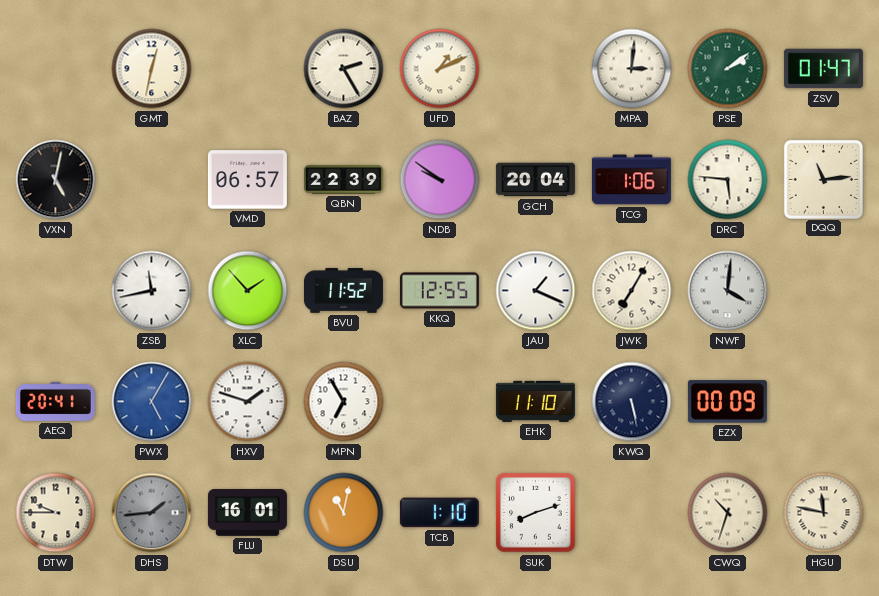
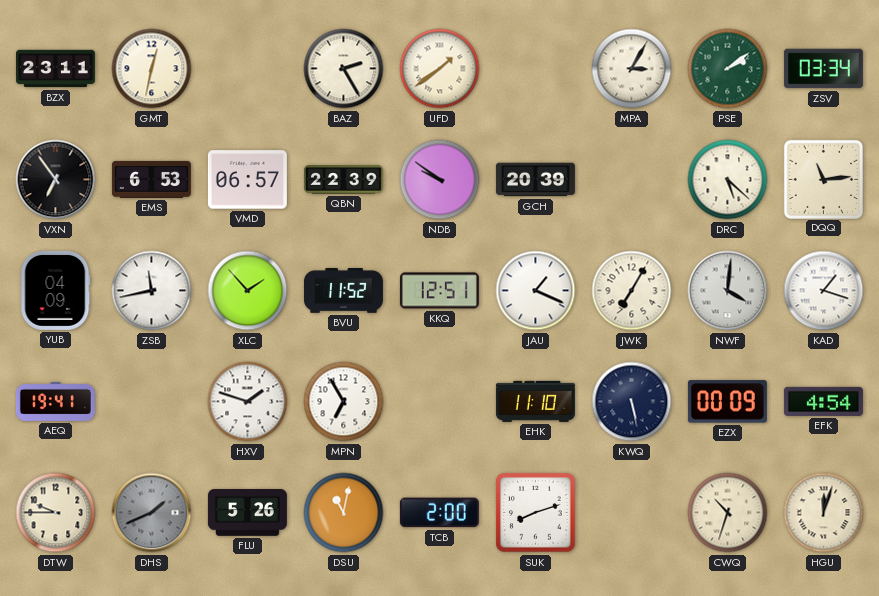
BZX: none -> 23:11
UFD: 1:11 -> 1:39
MPA: 3:01 -> 3:05
ZSV: 01:47 -> 03:34
VXN: 5:02 -> 6:54
EMS: none -> 6:53
GCH: 20:04 -> 20:39
TCG: 1:06 -> none
DRC: 5:46 -> 5:22
YUB: none -> 04:09
KKQ: 12:55 -> 12:51
KAD: none -> 1:18
AEQ: 20:41 -> 19:41
PWX: 5:05 -> none
EFK: none -> 4:54
DHS: 1:44 -> 1:41
FLU: 16:01 -> 5:26
TCB: 1:10 -> 2:00
HGU: 11:47 -> 12:03
